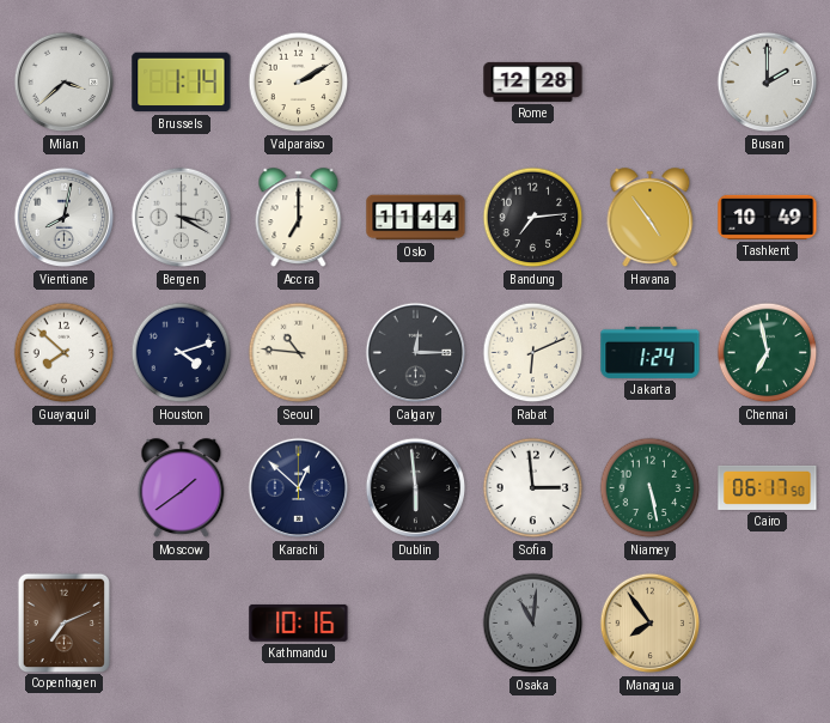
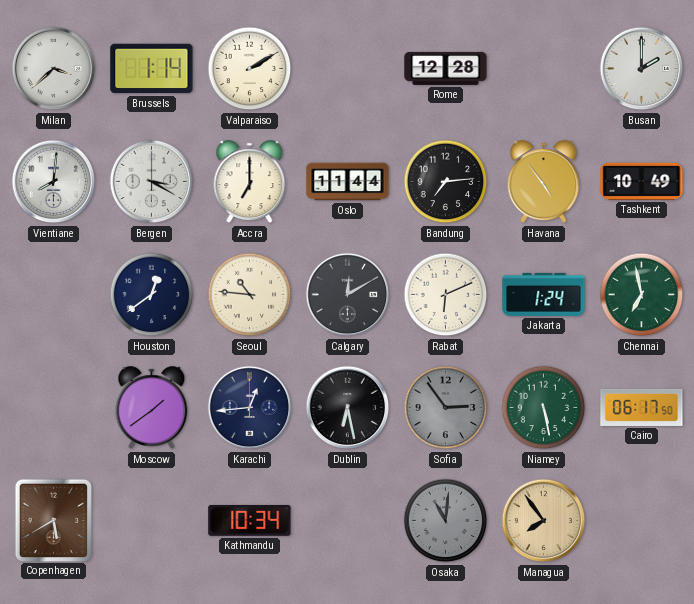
Vientiane: 8:02 -> 8:01
Guayaquil: 7:52 -> none
Houston: 4:12 -> 12:39
Calgary: 12:15 -> 12:10
Karachi: 12:52 -> 12:44
Dublin: 5:59 -> 6:28
Sofia: 2:59 -> 2:54
Sofia dial: white -> grey
Copenhagen: 7:11 -> 5:40
Kathmandu: 10:16 -> 10:34
